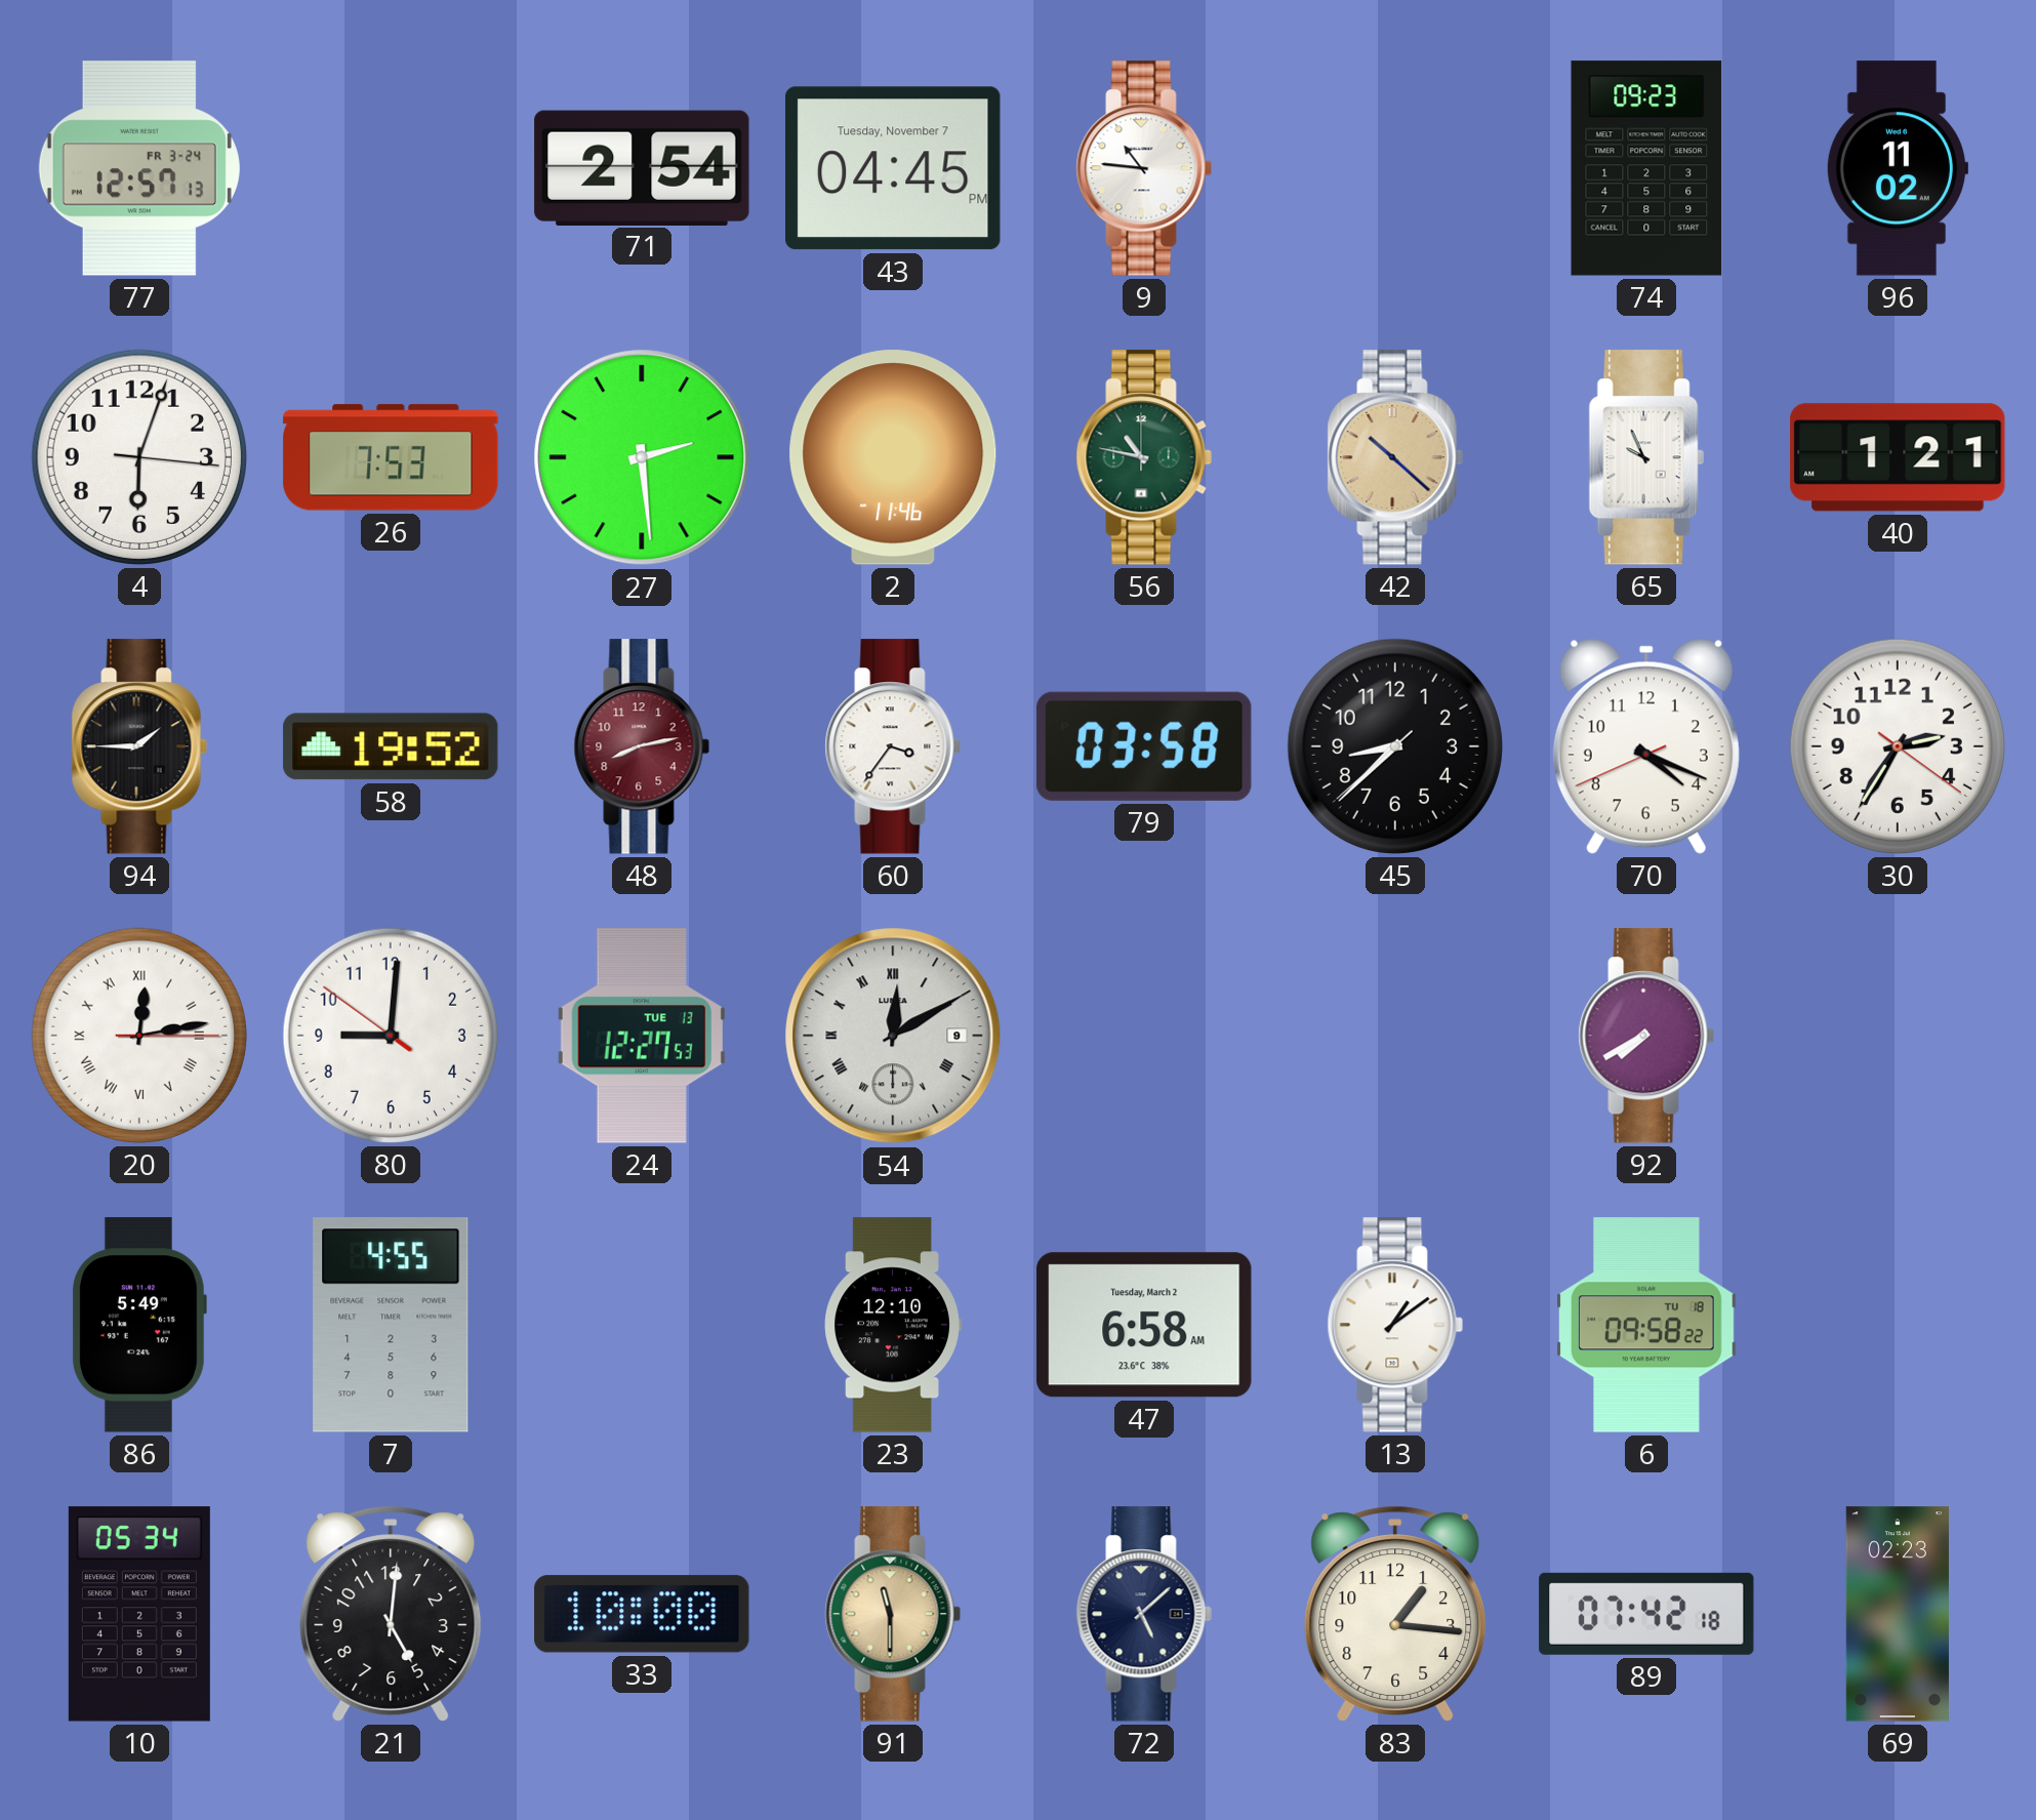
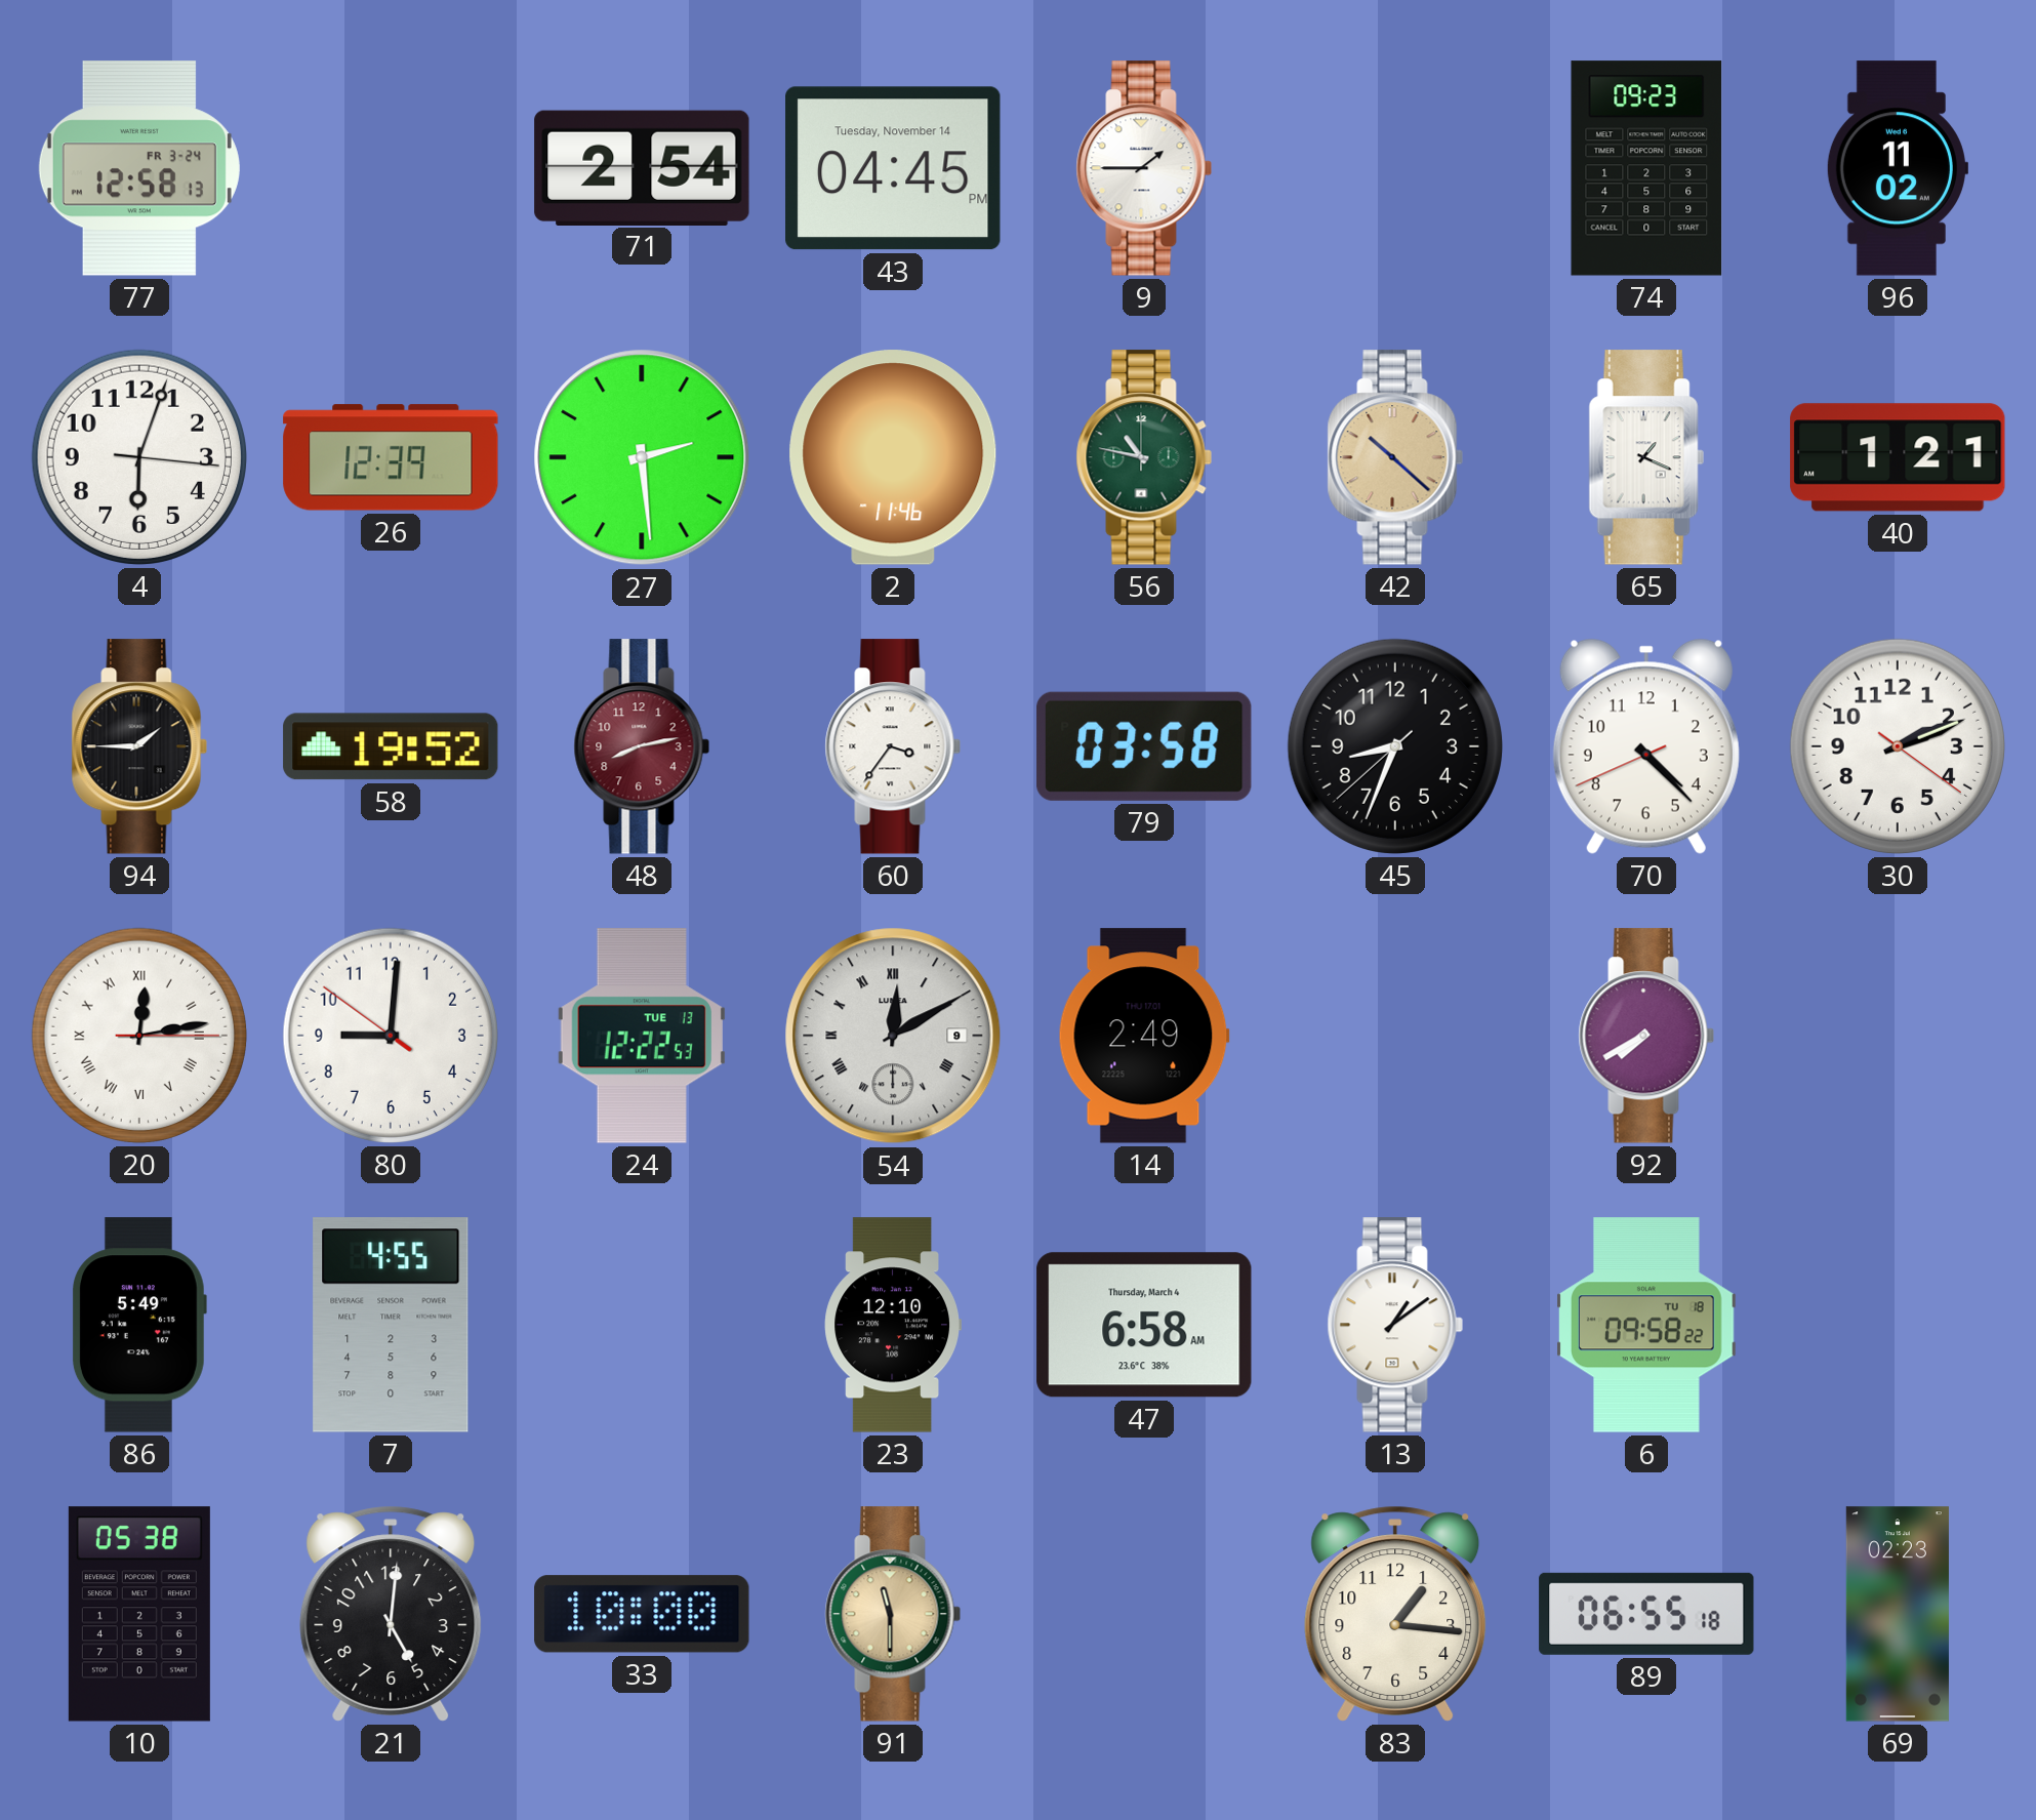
77: 12:57 -> 12:58
43 date: Tuesday, November 7 -> Tuesday, November 14
9: 10:46 -> 1:45
26: 7:53 -> 12:39
65: 9:56 -> 1:19
45: 8:37 -> 8:33
70: 4:18 -> 4:22
30: 2:35 -> 2:11
24: 12:27 -> 12:22
14: none -> 2:49
47 date: Tuesday, March 2 -> Thursday, March 4
10: 05:34 -> 05:38
72: 5:08 -> none
89: 07:42 -> 06:55
